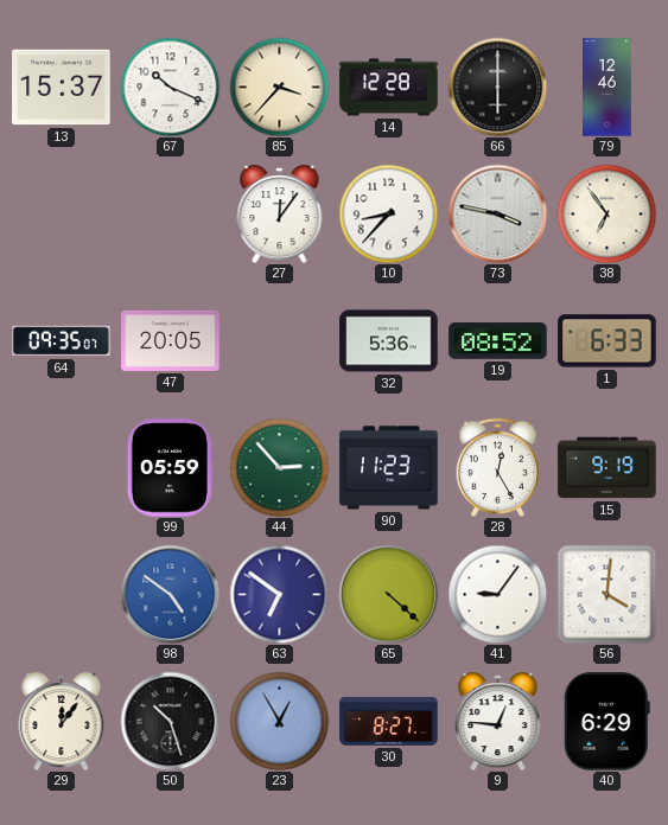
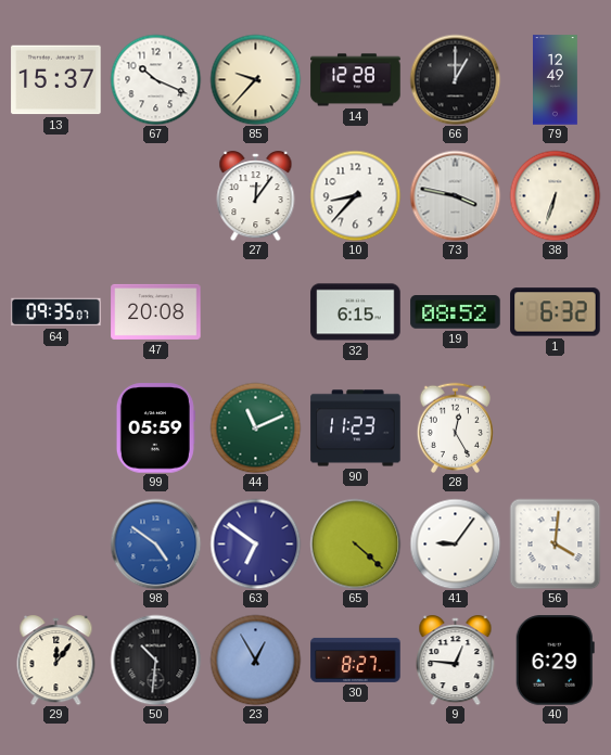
85: 3:37 -> 9:37
66: 6:00 -> 1:00
79: 12:46 -> 12:49
38: 6:54 -> 6:33
47: 20:05 -> 20:08
32: 5:36 -> 6:15
1: 6:33 -> 6:32
44: 2:53 -> 11:11
15: 9:19 -> none
50: 10:27 -> 10:31
